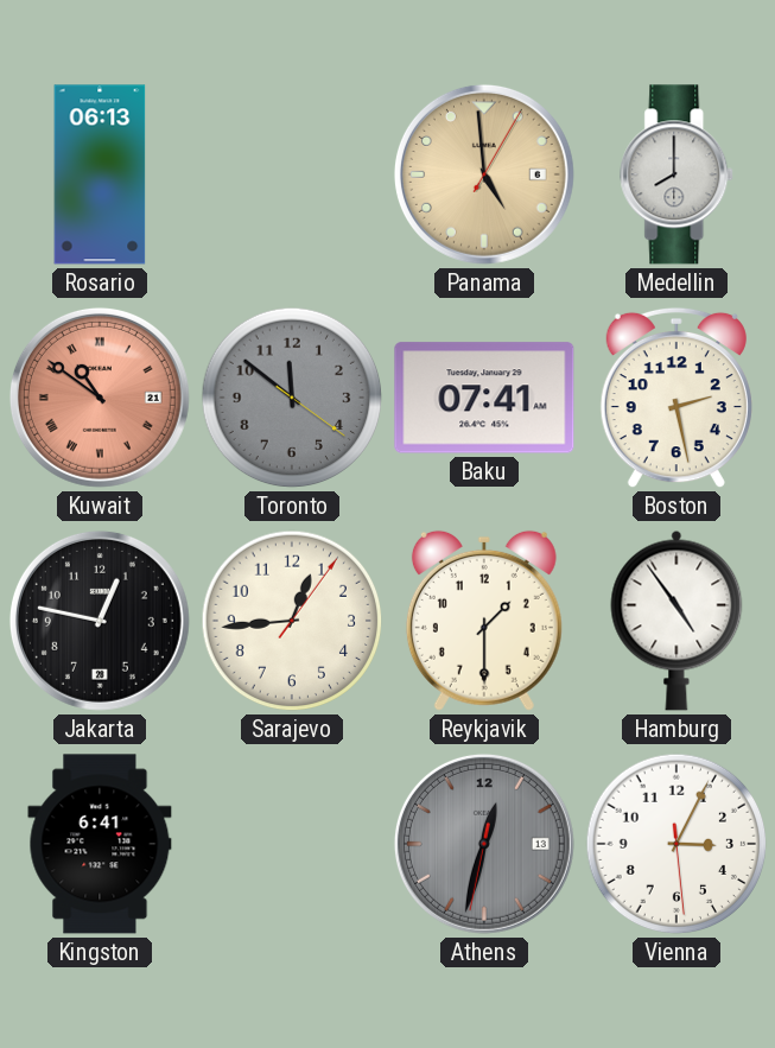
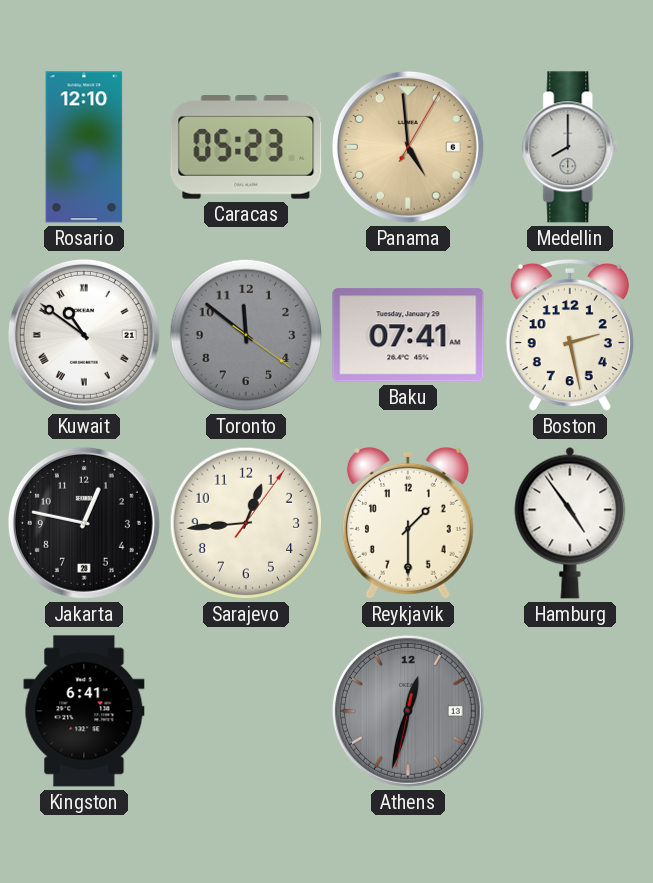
Rosario: 06:13 -> 12:10
Caracas: none -> 05:23
Kuwait dial: salmon -> white
Vienna: 3:04 -> none
